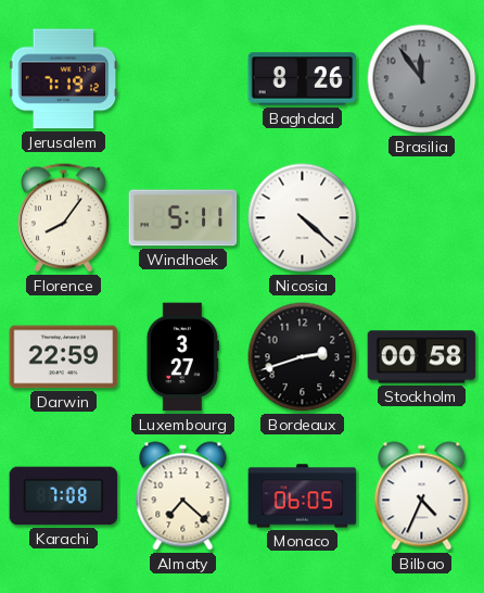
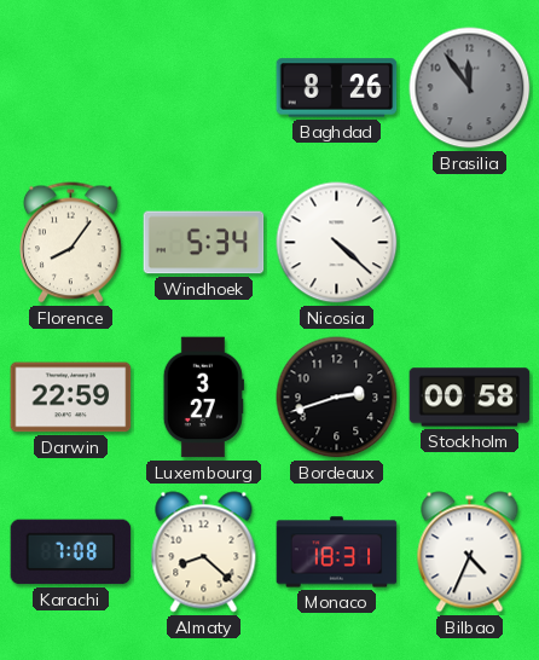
Jerusalem: 7:19 -> none
Windhoek: 5:11 -> 5:34
Almaty: 7:22 -> 8:22
Monaco: 06:05 -> 18:31
